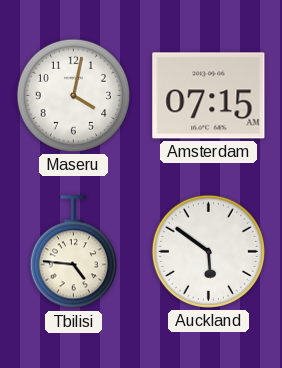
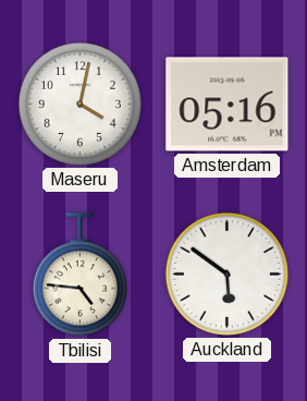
Amsterdam: 07:15 -> 05:16
